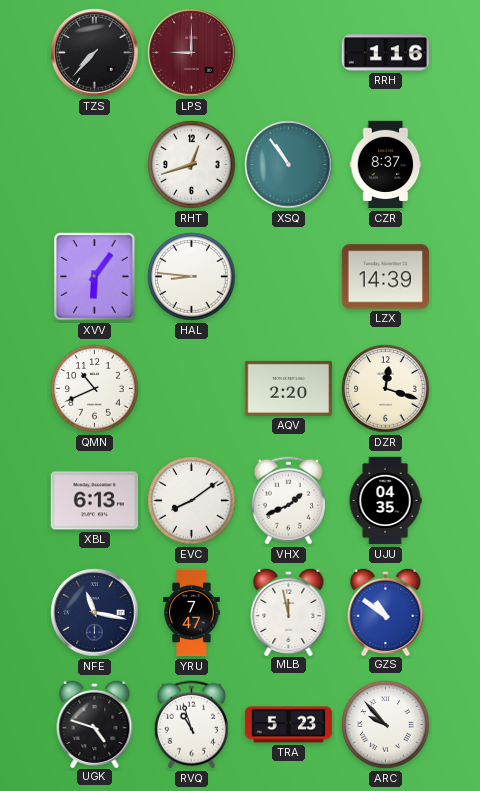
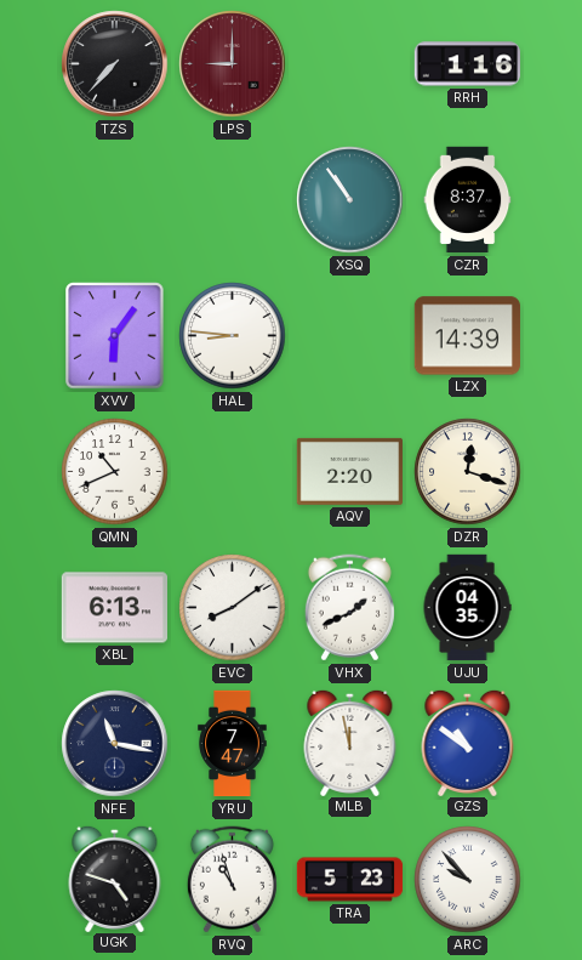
RHT: 12:42 -> none
